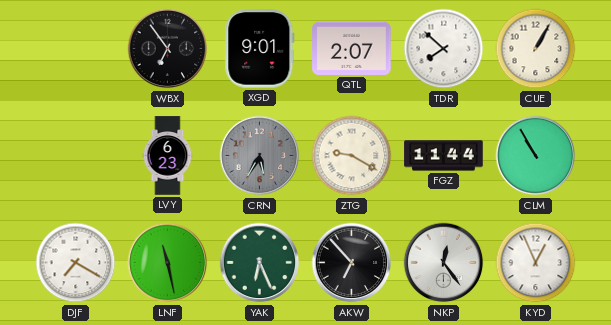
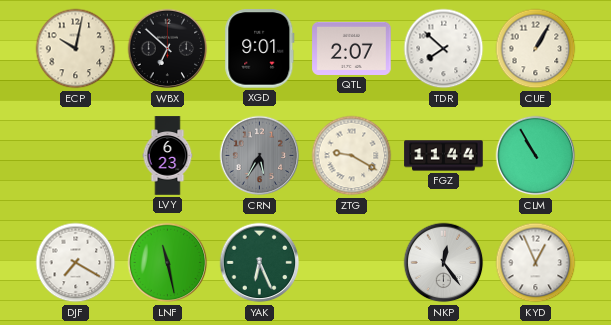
ECP: none -> 10:02
WBX: 6:54 -> 6:52
AKW: 6:53 -> none
